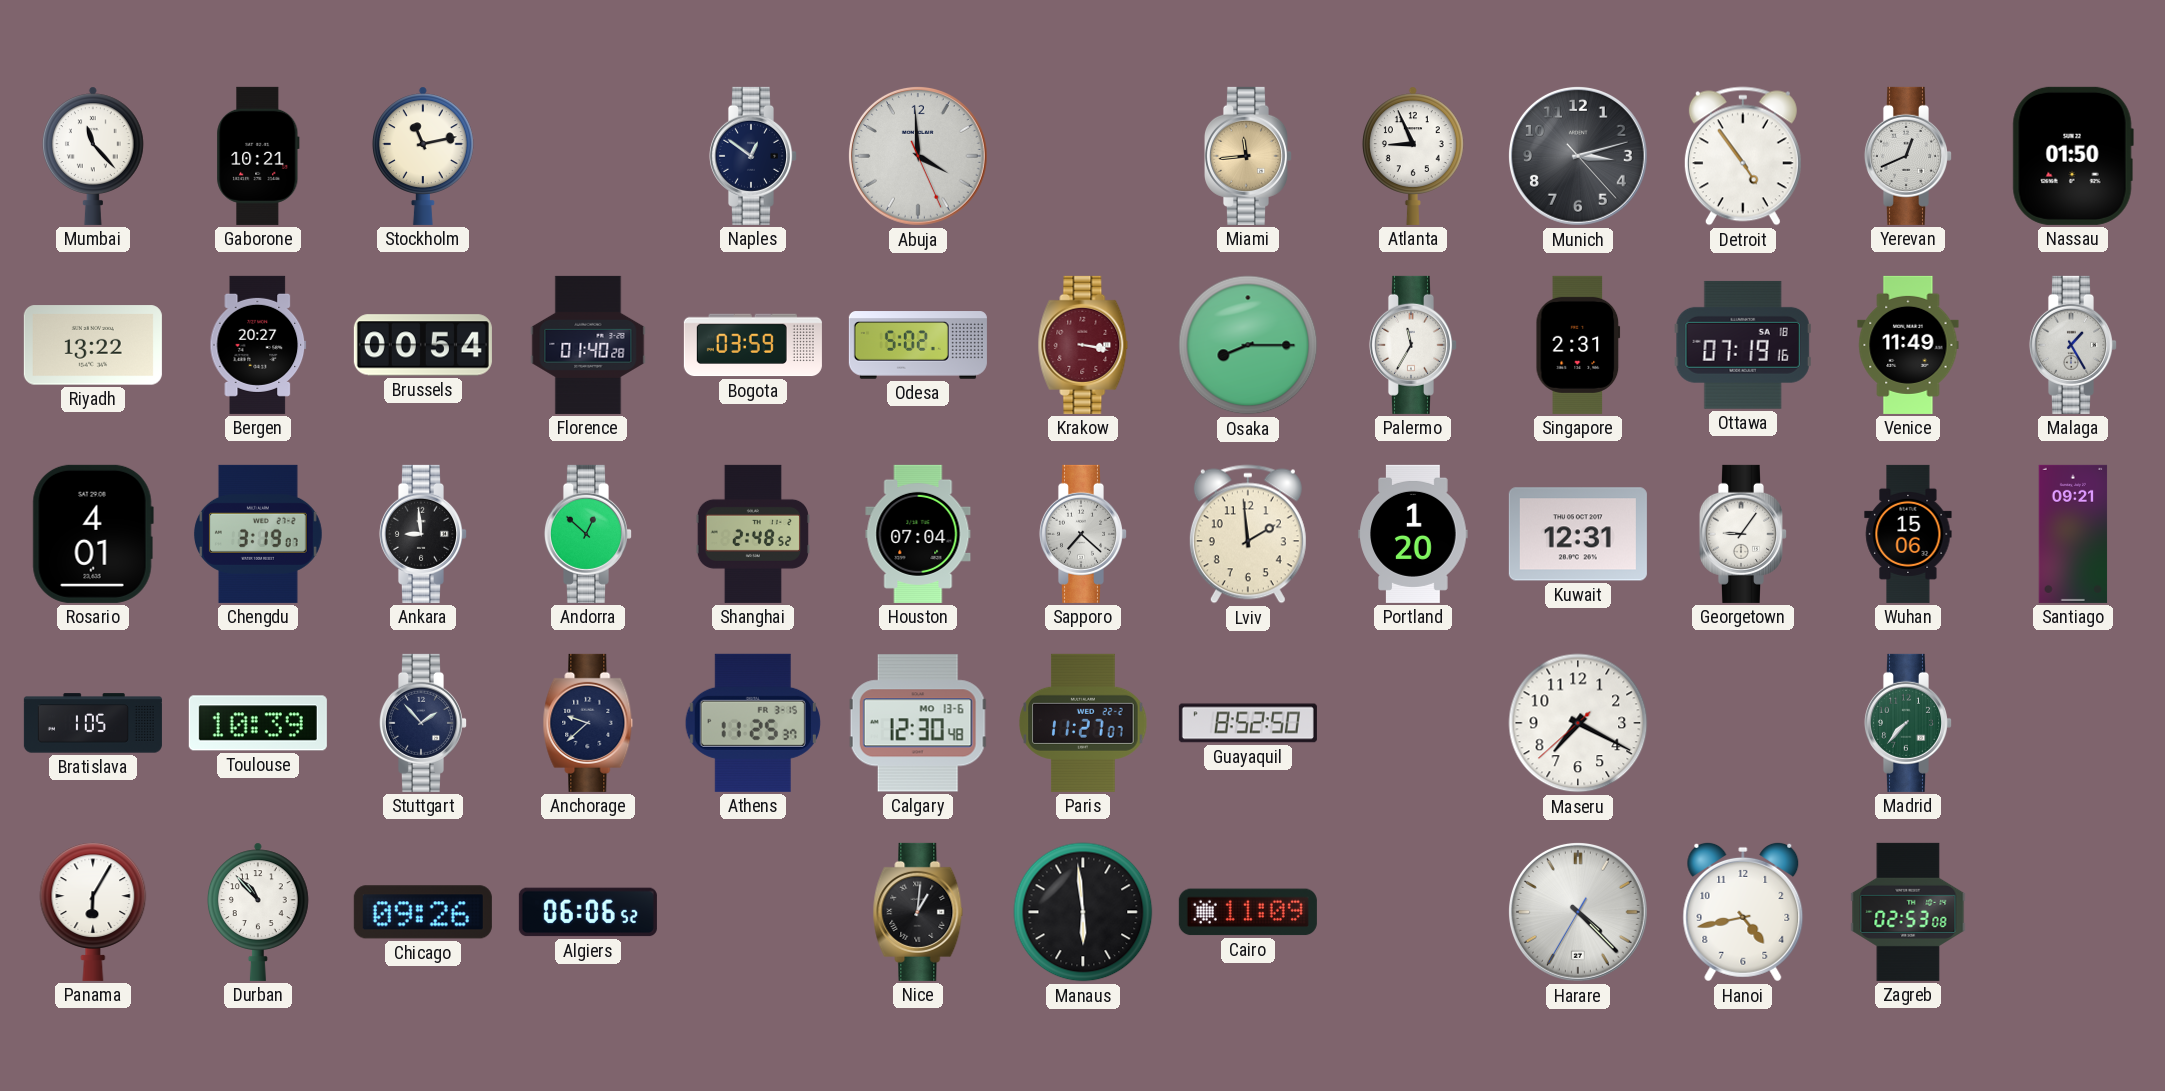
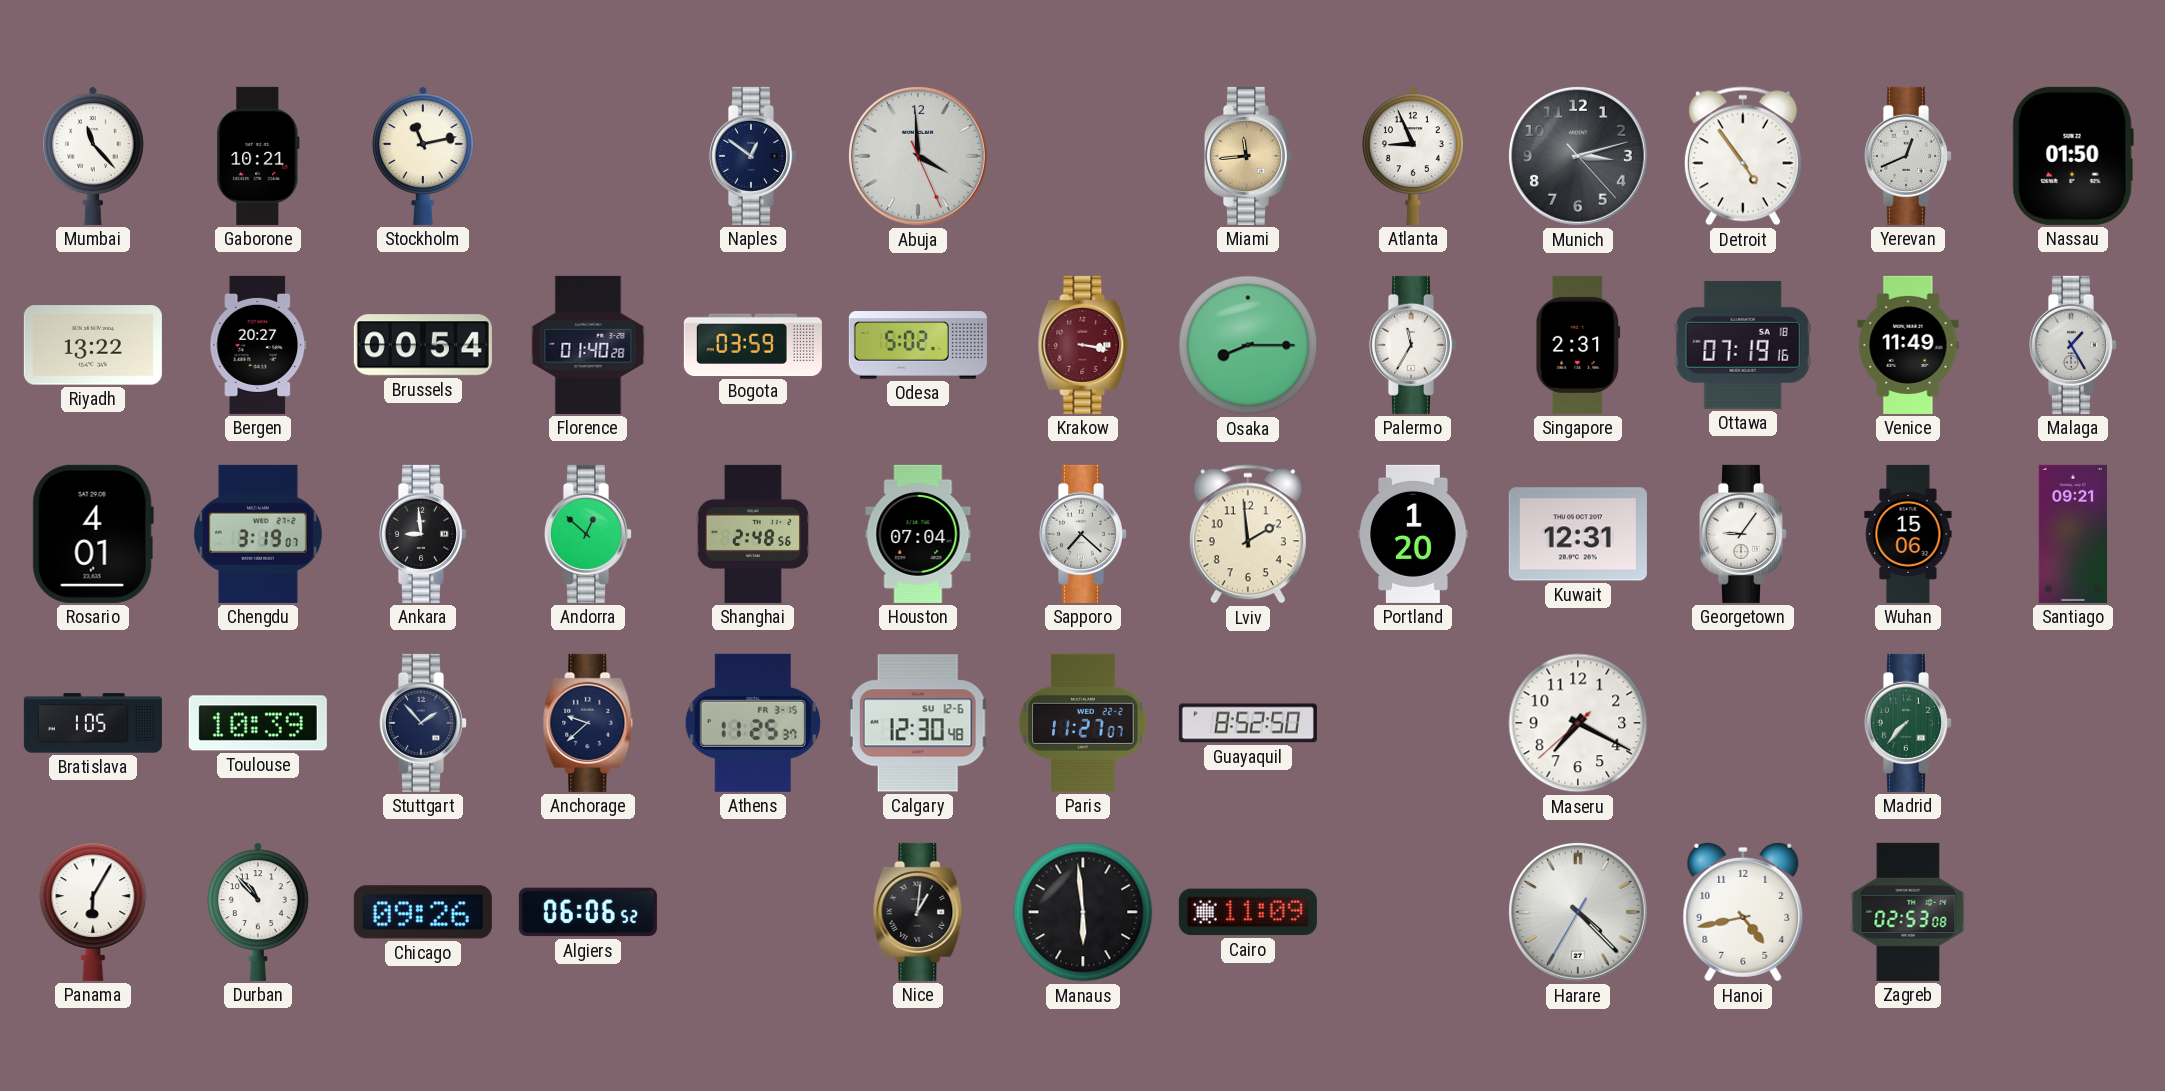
Shanghai: 2:48:52 -> 2:48:56
Calgary date: MO 13-6 -> SU 12-6
